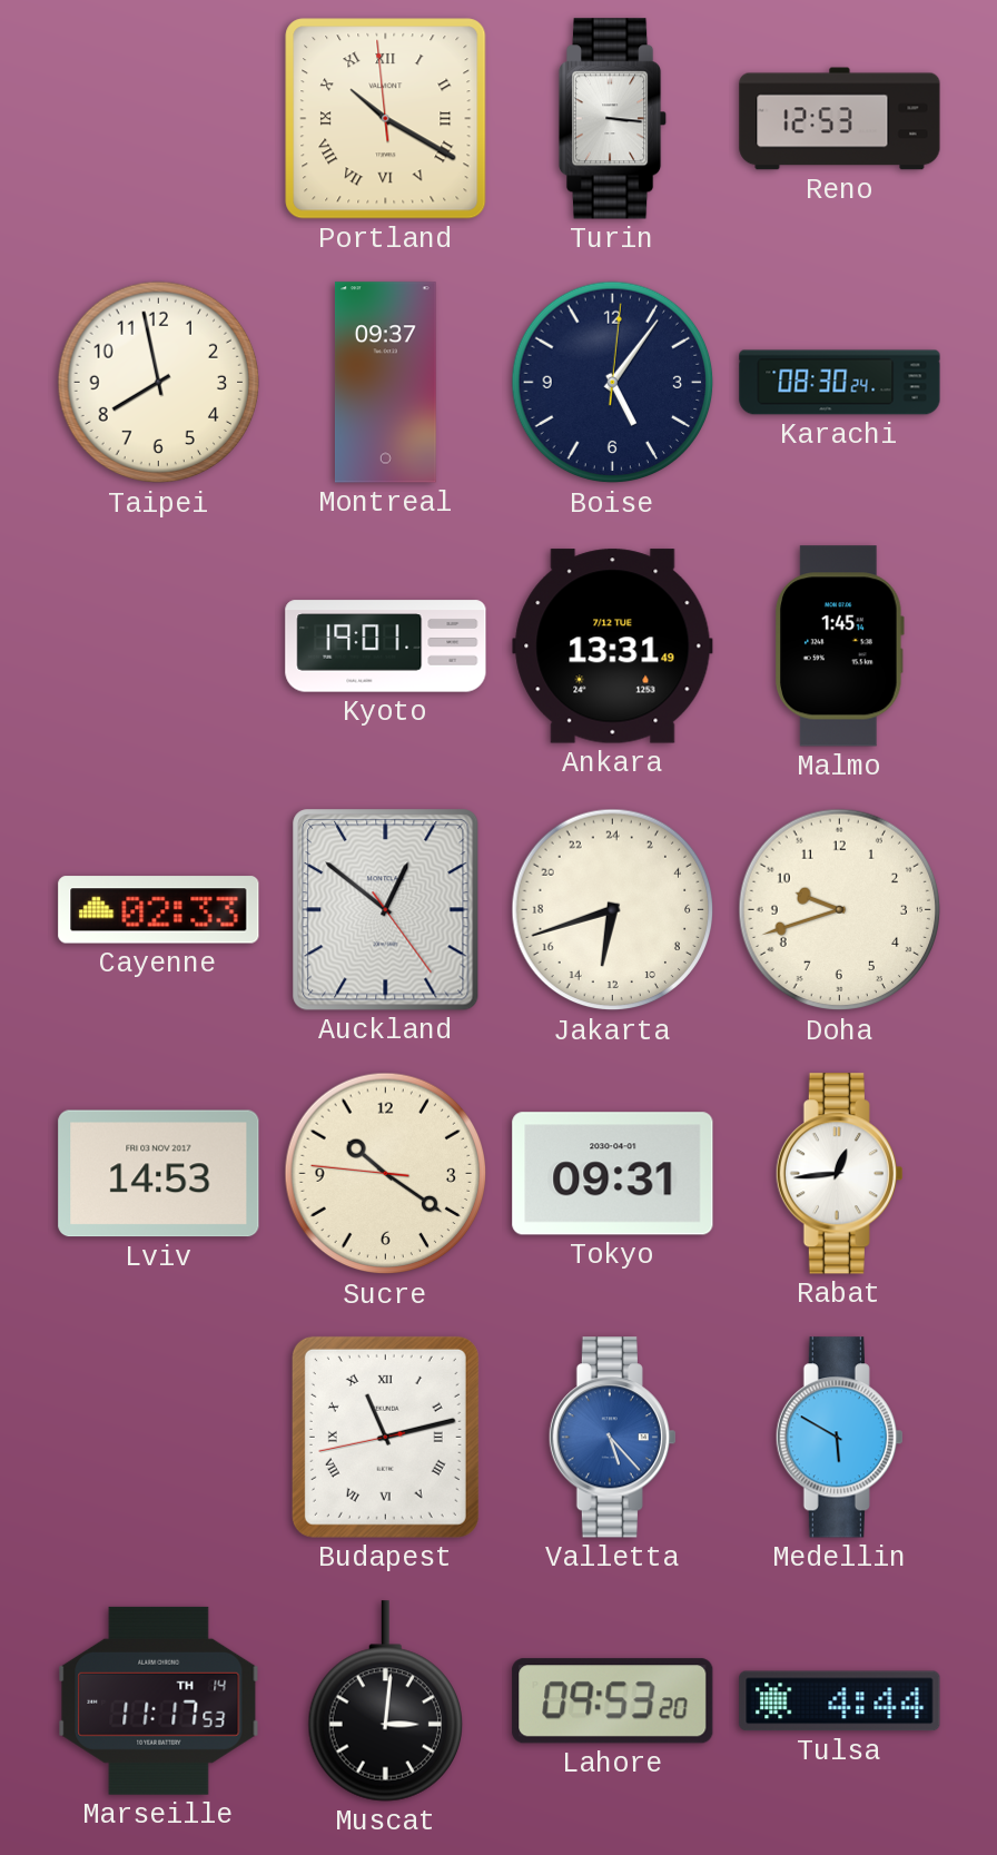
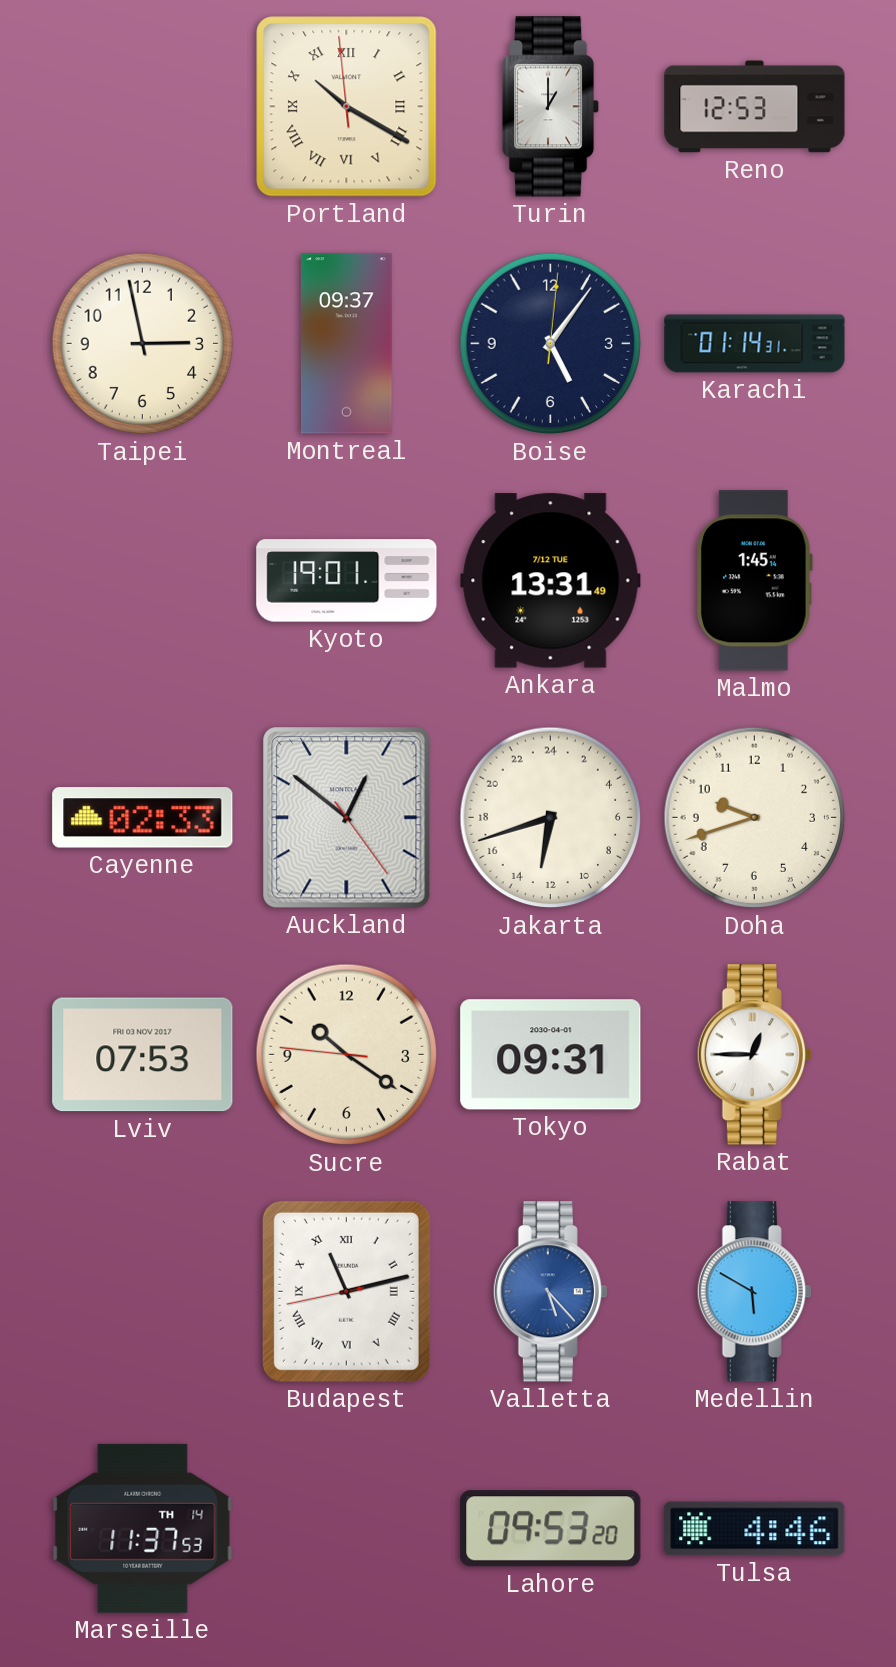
Turin: 3:16 -> 1:00
Taipei: 7:58 -> 2:58
Karachi: 08:30 -> 01:14
Lviv: 14:53 -> 07:53
Rabat: 12:44 -> 12:45
Marseille: 11:17 -> 11:37
Muscat: 3:01 -> none
Tulsa: 4:44 -> 4:46
